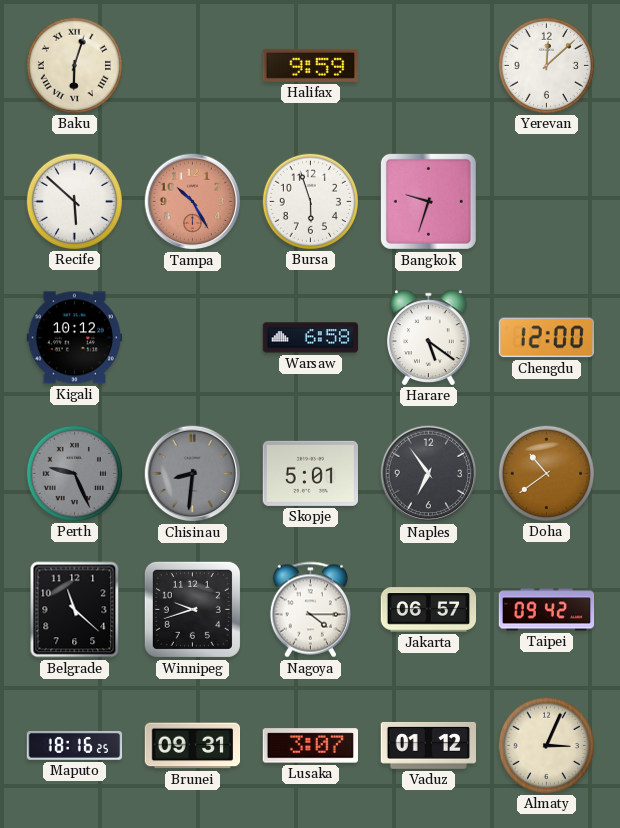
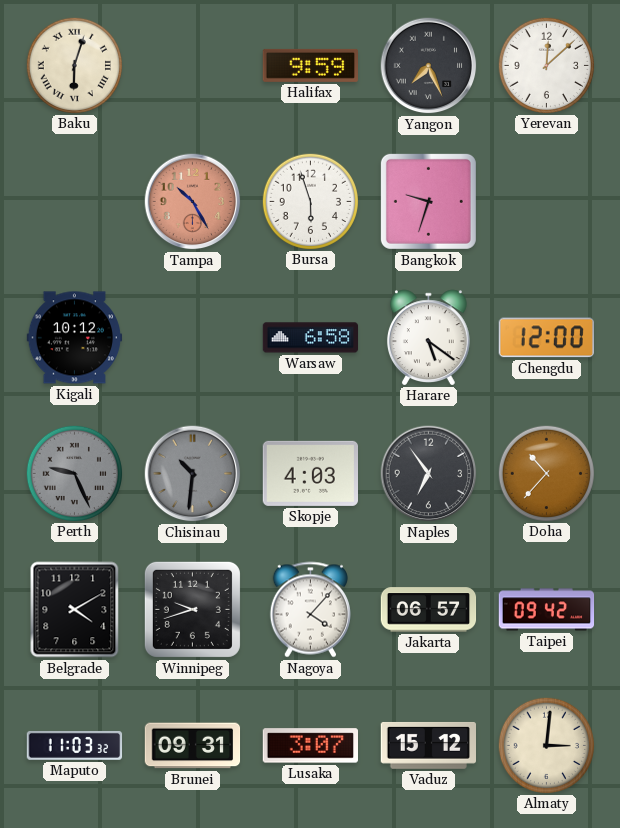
Yangon: none -> 7:26
Recife: 5:52 -> none
Chisinau: 8:31 -> 10:31
Skopje: 5:01 -> 4:03
Doha: 10:39 -> 10:37
Belgrade: 11:22 -> 4:10
Nagoya: 4:15 -> 4:07
Maputo: 18:16 -> 11:03
Vaduz: 01:12 -> 15:12
Almaty: 3:04 -> 3:01
